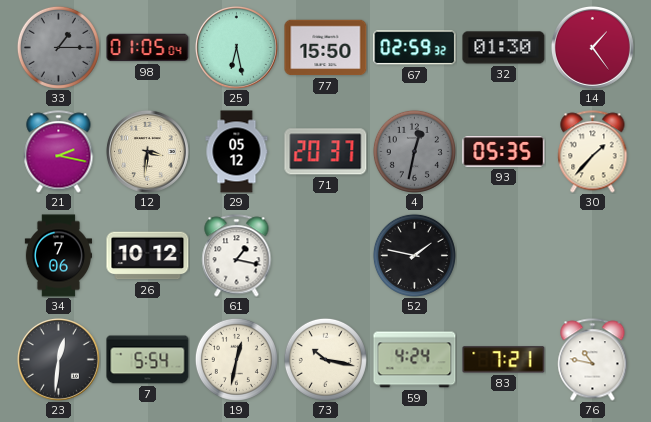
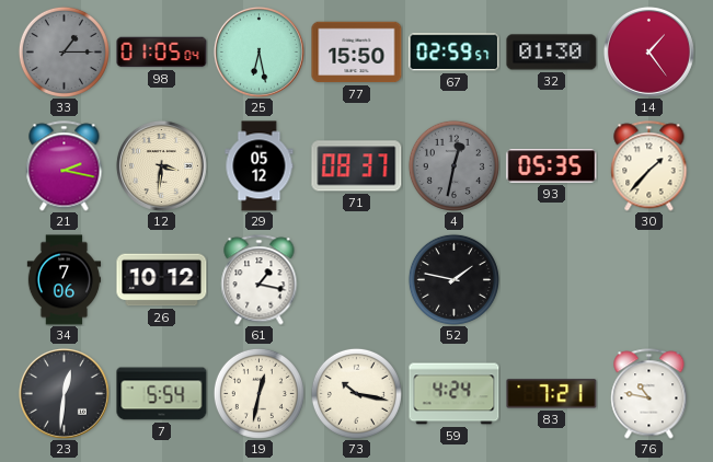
67: 02:59:32 -> 02:59:57
71: 20:37 -> 08:37
